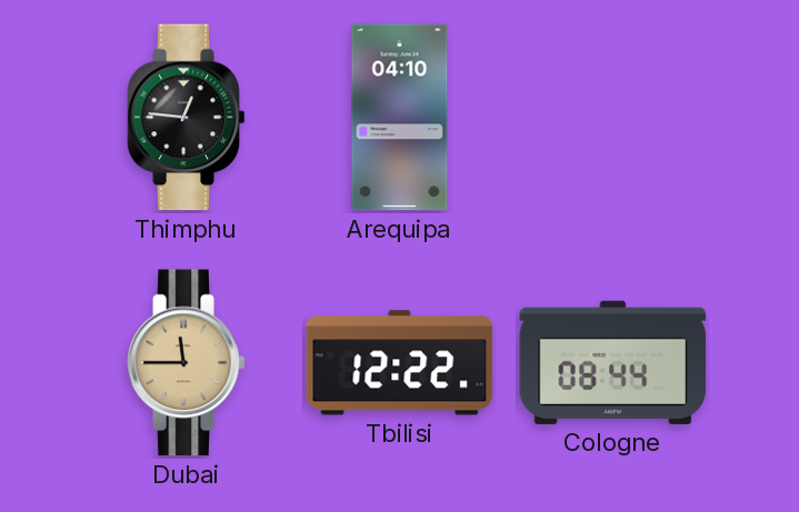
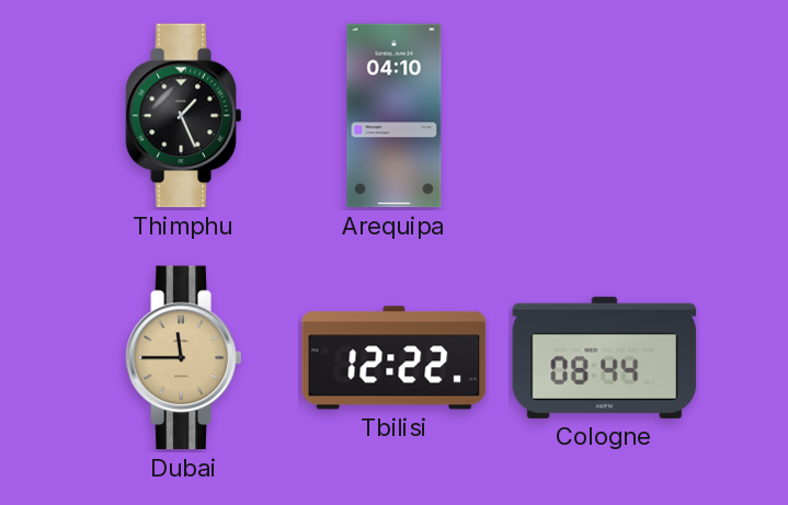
Thimphu: 12:46 -> 1:26
